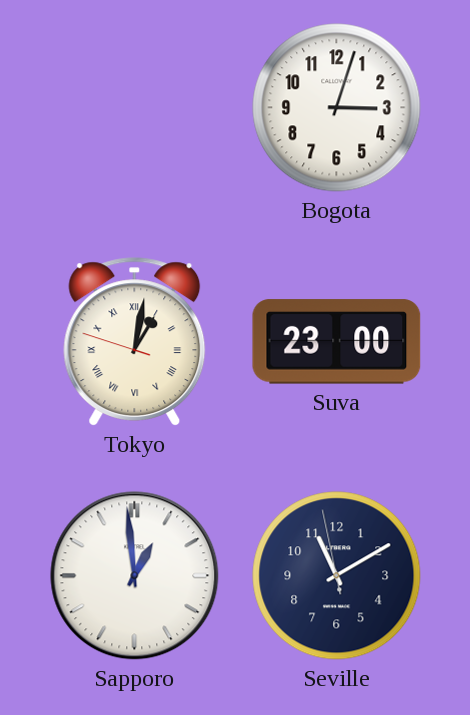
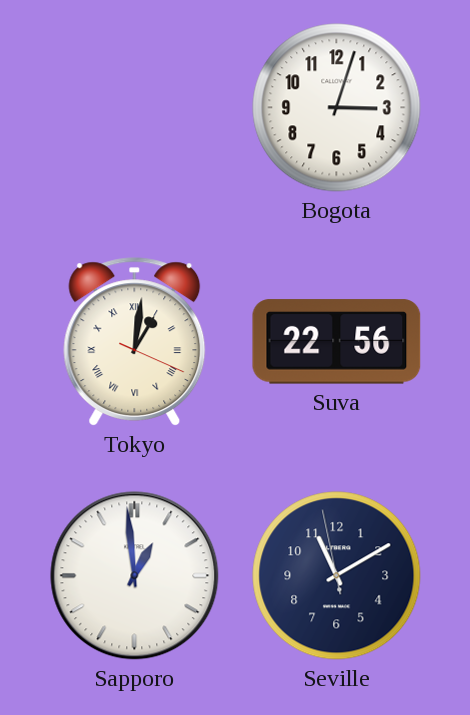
Tokyo: 1:01:48 -> 1:01:19
Suva: 23:00 -> 22:56
